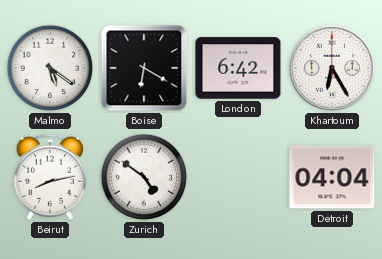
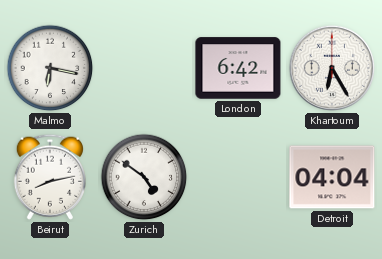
Malmo: 5:21 -> 6:17
Boise: 6:20 -> none
